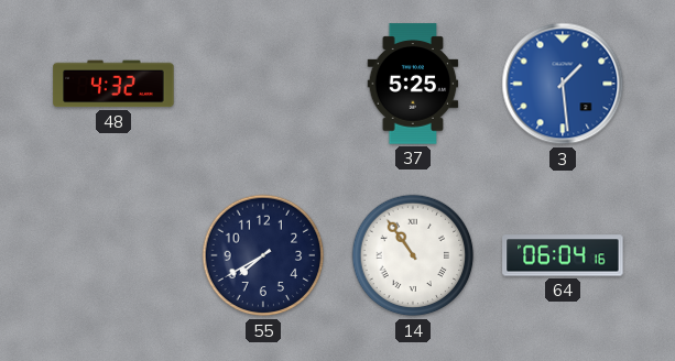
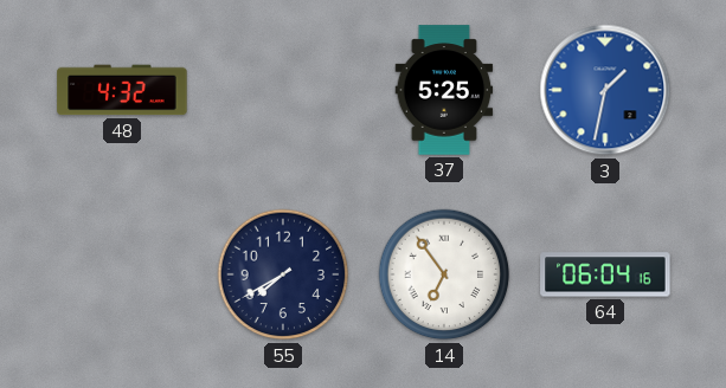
3: 1:29 -> 1:32
14: 10:54 -> 6:54
